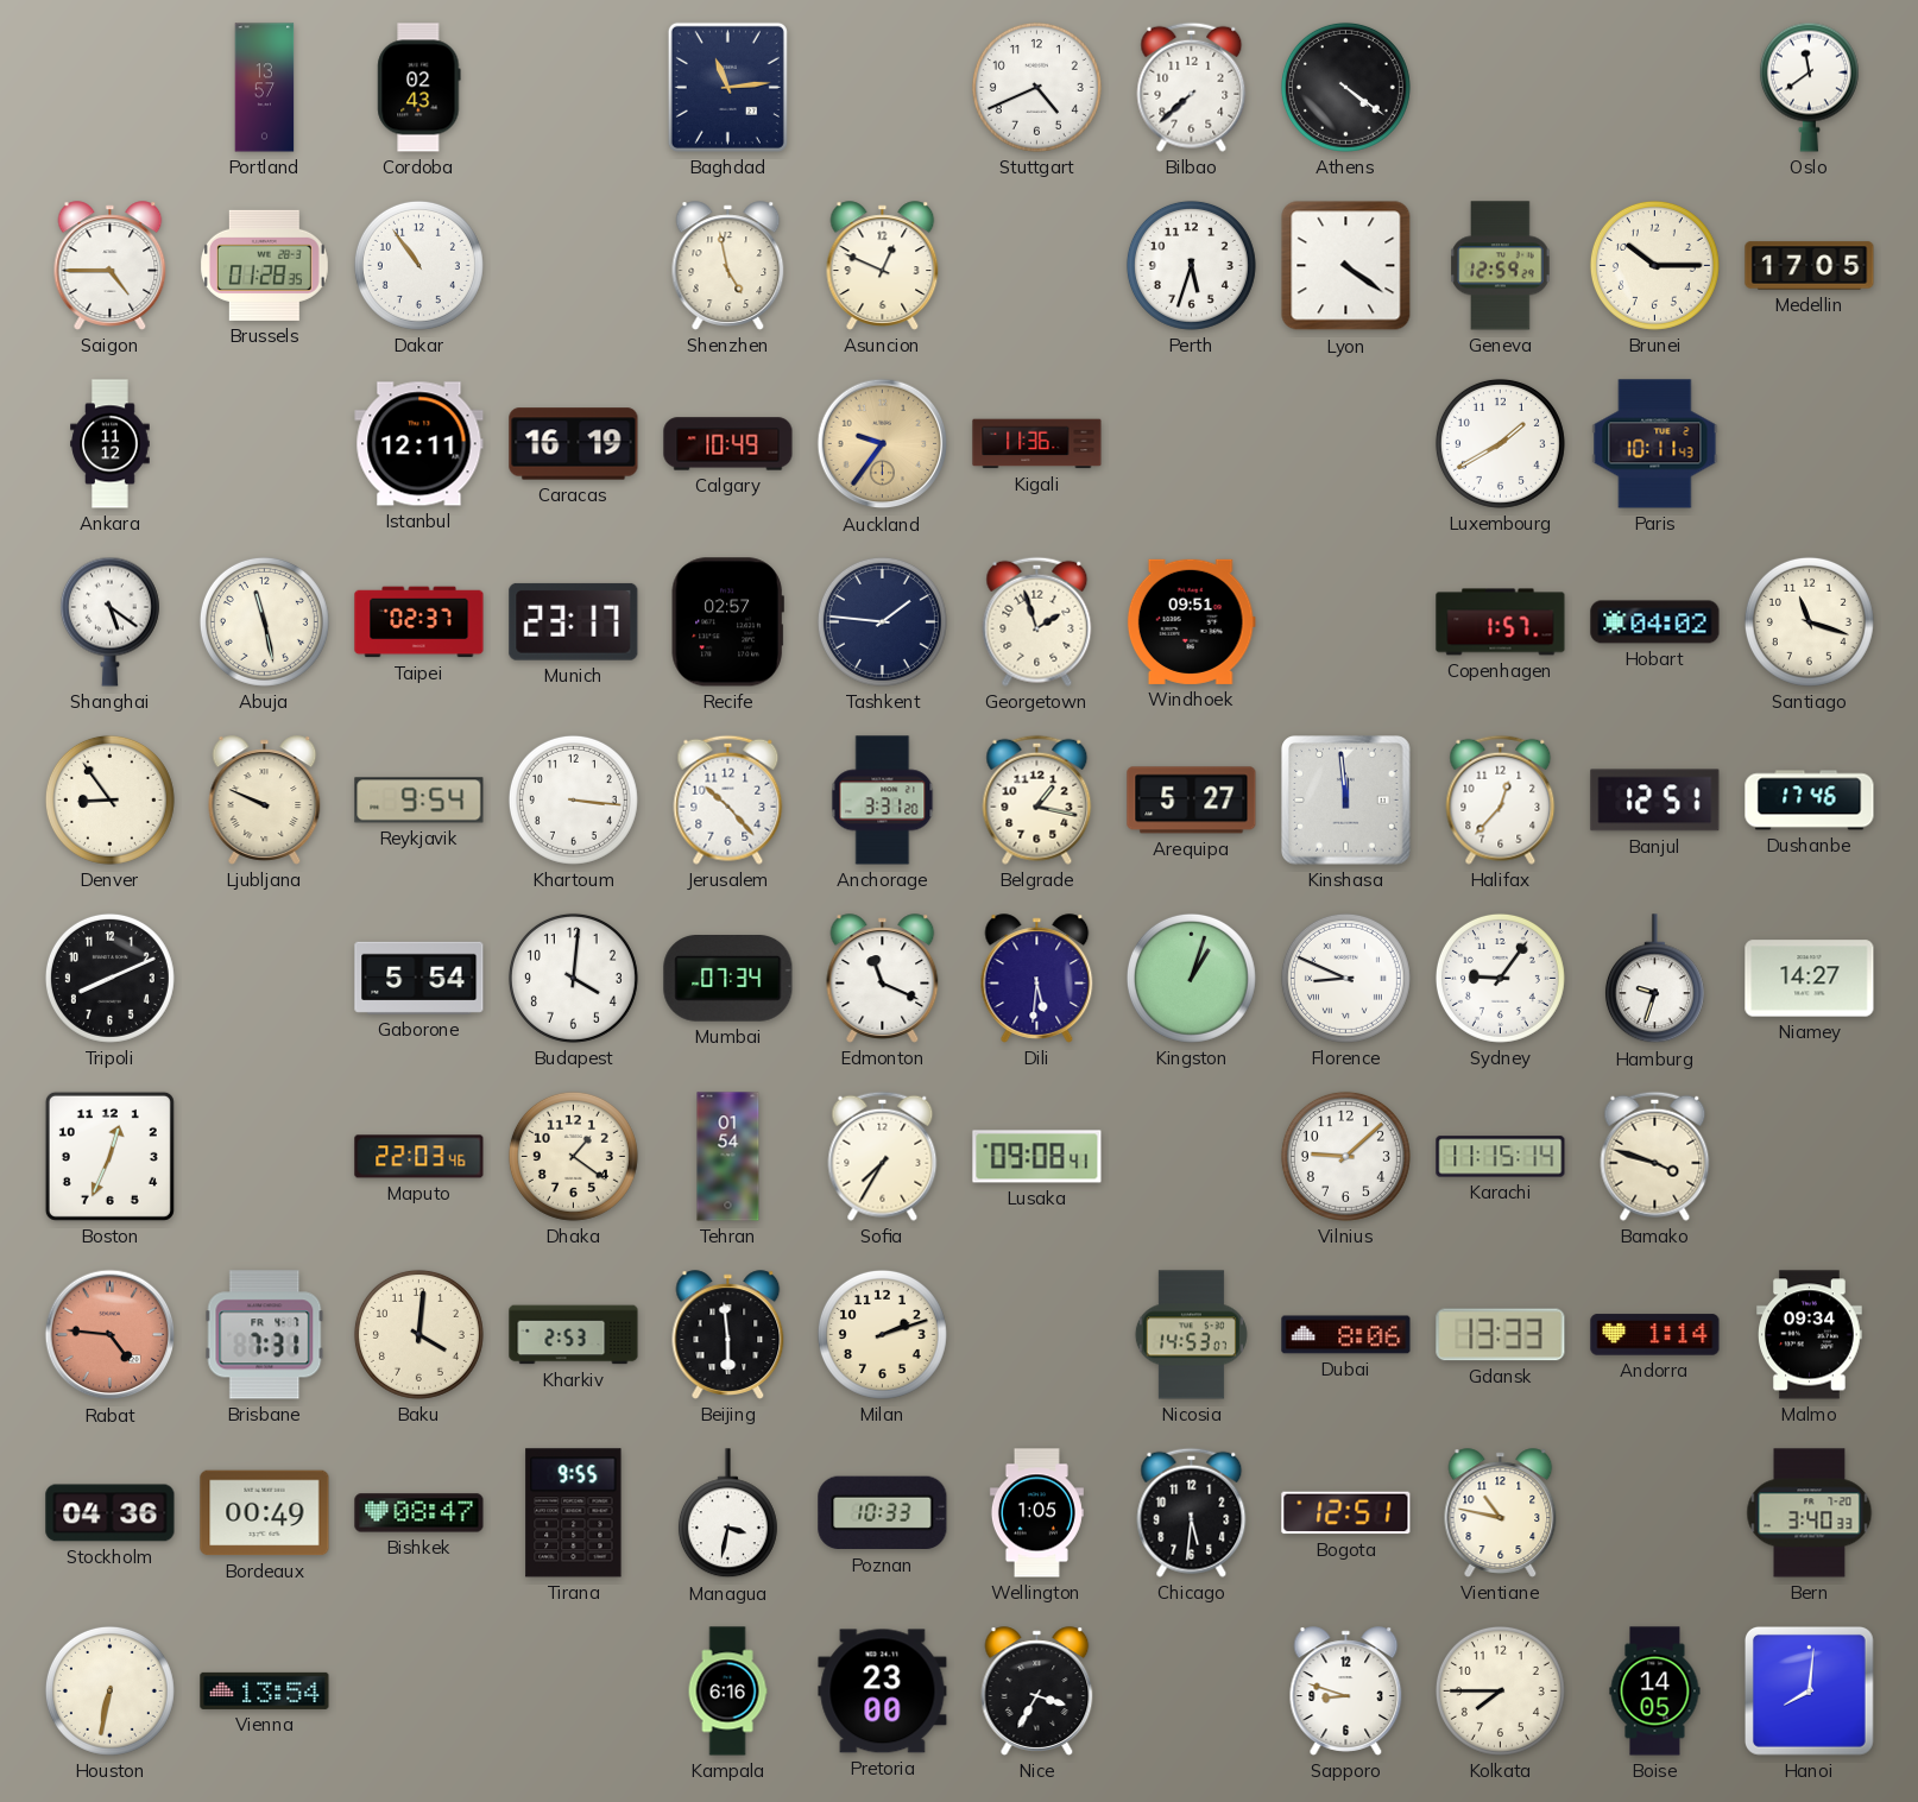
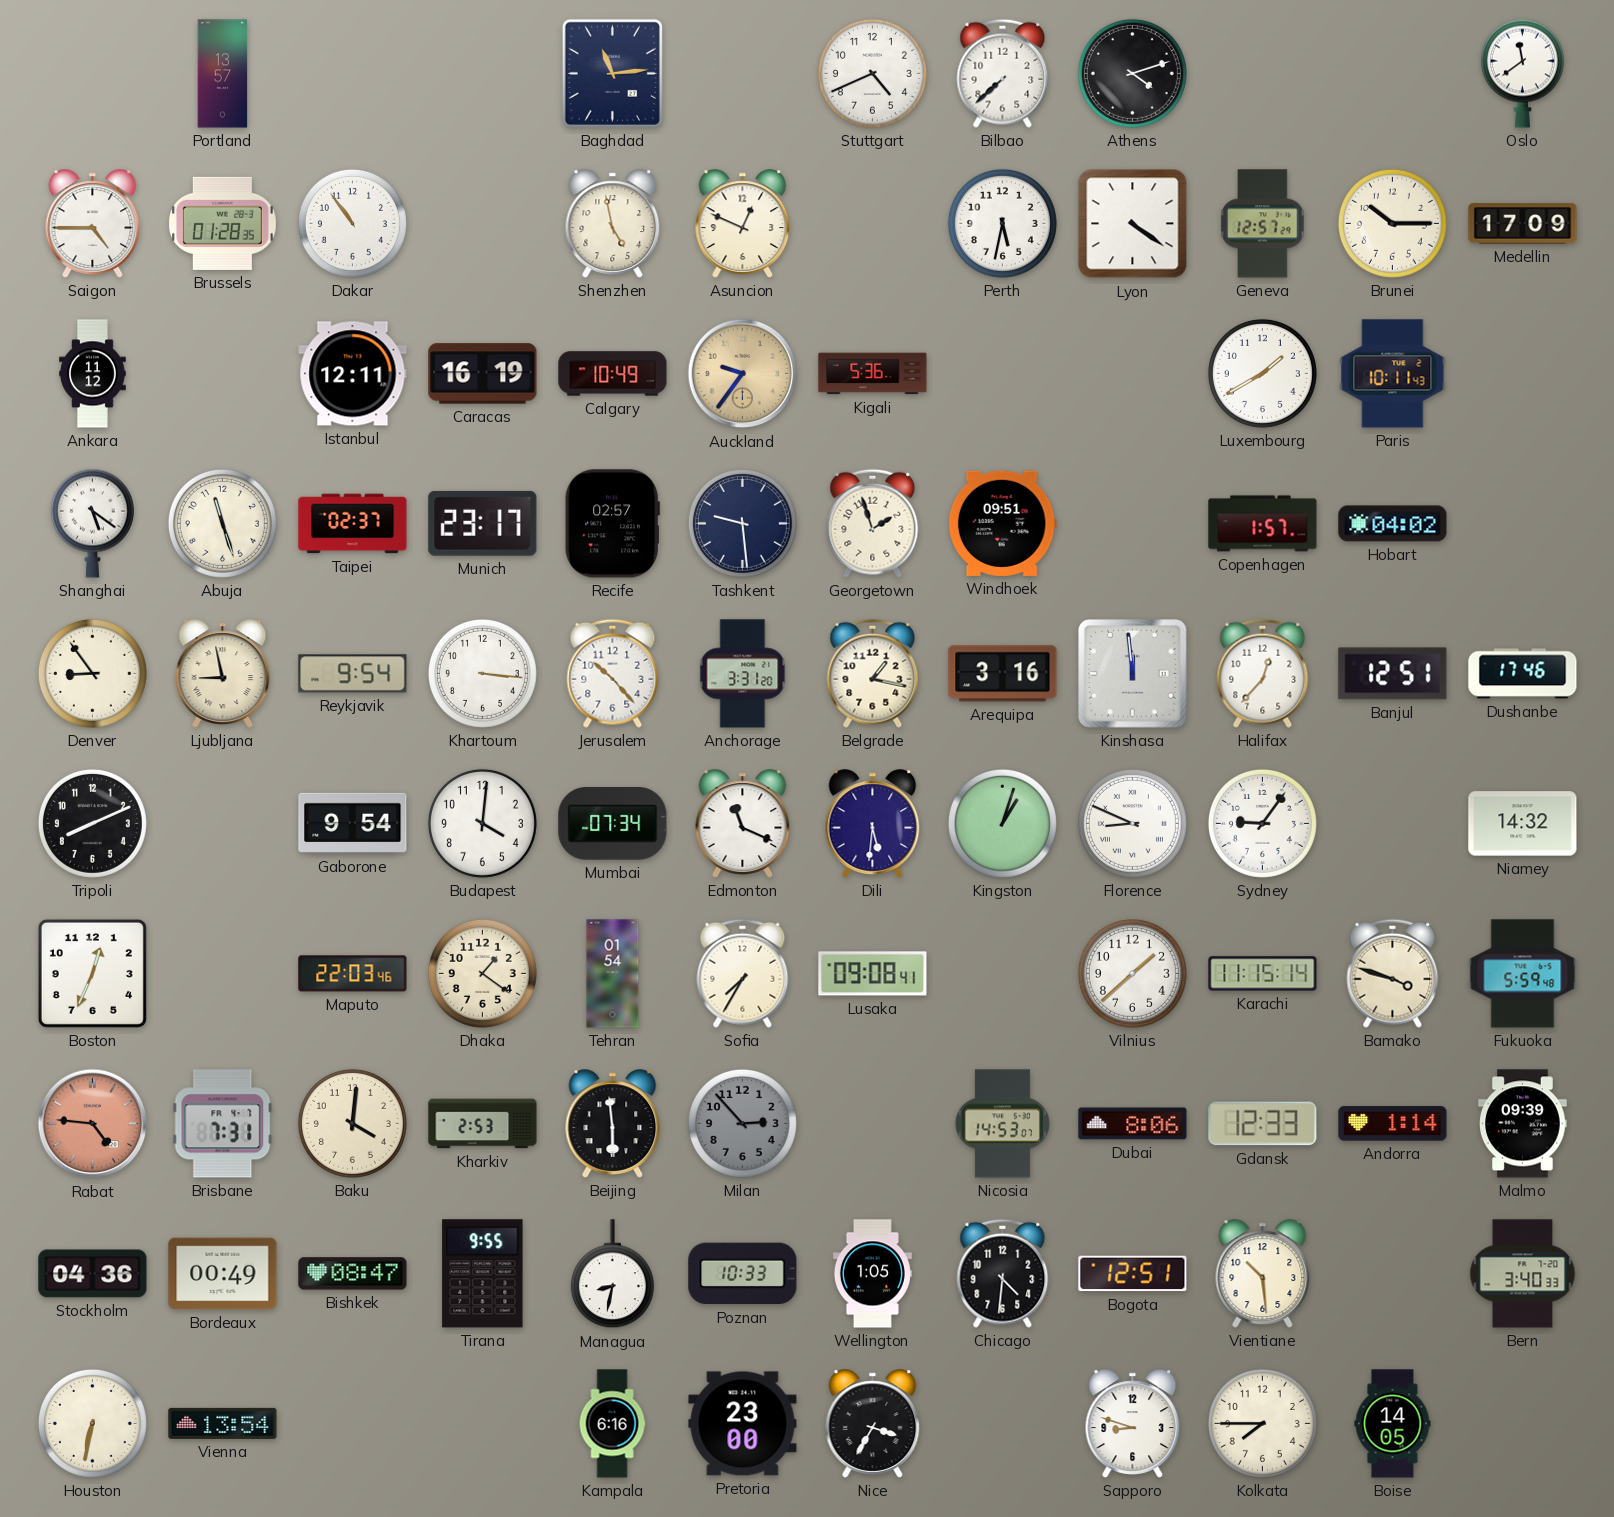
Cordoba: 02:43 -> none
Athens: 4:21 -> 4:12
Perth: 5:33 -> 5:32
Geneva: 12:59 -> 12:57
Medellin: 17:05 -> 17:09
Kigali: 11:36 -> 5:36
Abuja: 11:28 -> 11:27
Tashkent: 1:46 -> 9:29
Santiago: 11:18 -> none
Ljubljana: 9:49 -> 8:58
Arequipa: 5:27 -> 3:16
Gaborone: 5:54 -> 9:54
Hamburg: 9:33 -> none
Niamey: 14:27 -> 14:32
Vilnius: 9:08 -> 1:38
Fukuoka: none -> 5:59
Milan: 2:12 -> 2:53
Milan dial: cream -> grey
Gdansk: 13:33 -> 12:33
Malmo: 09:34 -> 09:39
Managua: 3:32 -> 8:32
Chicago: 5:31 -> 4:31
Vientiane: 10:47 -> 10:29
Hanoi: 8:01 -> none
